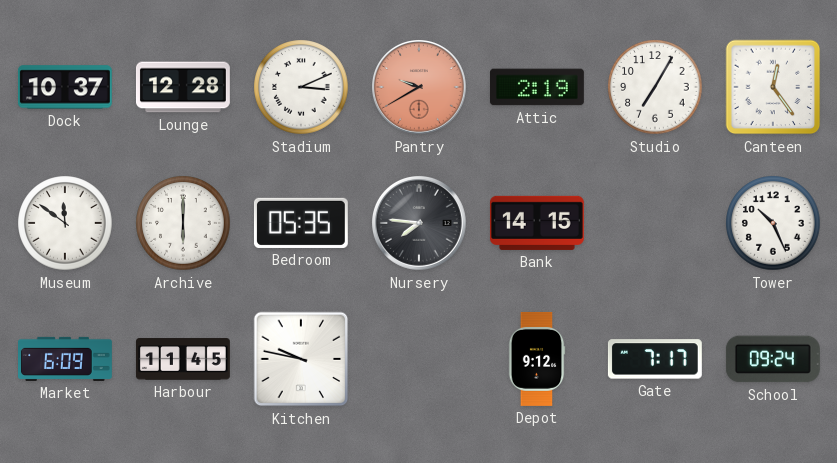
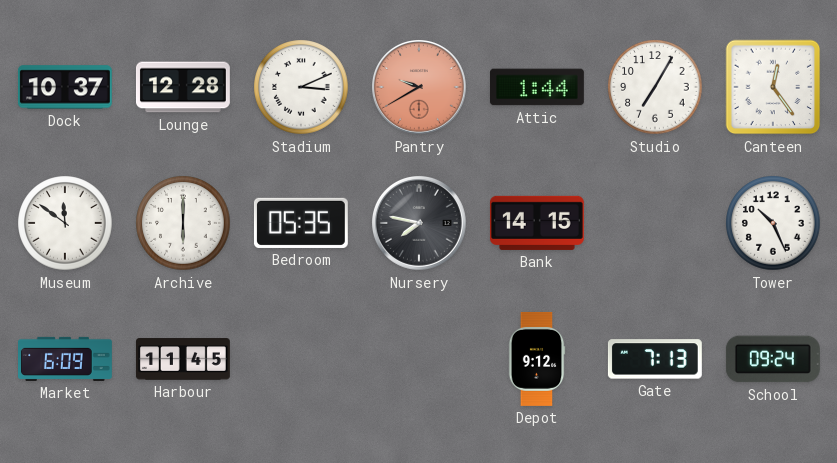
Attic: 2:19 -> 1:44
Nursery: 7:46 -> 7:47
Kitchen: 9:47 -> none
Gate: 7:17 -> 7:13
